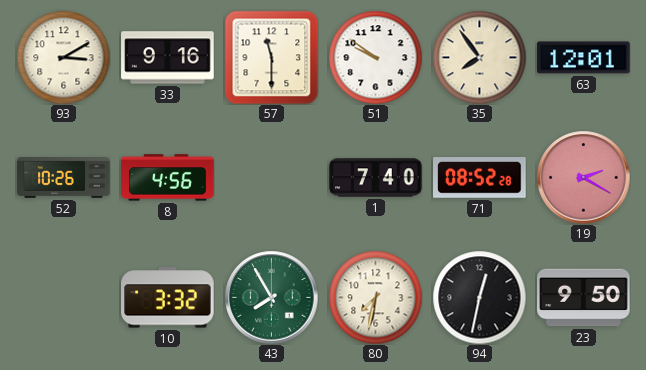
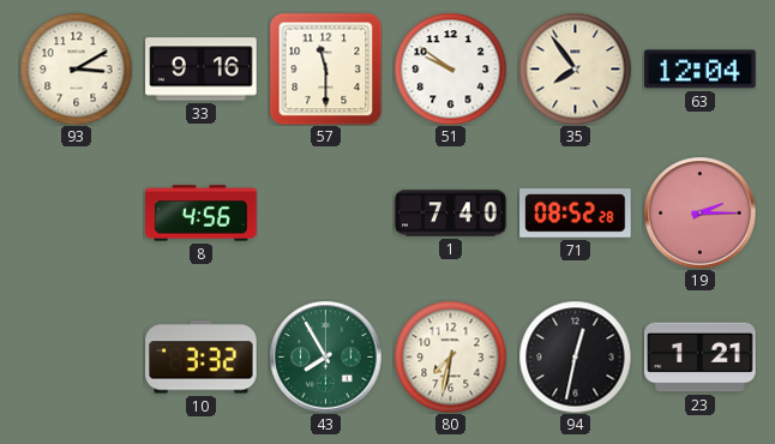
63: 12:01 -> 12:04
52: 10:26 -> none
19: 2:20 -> 2:15
23: 9:50 -> 1:21
